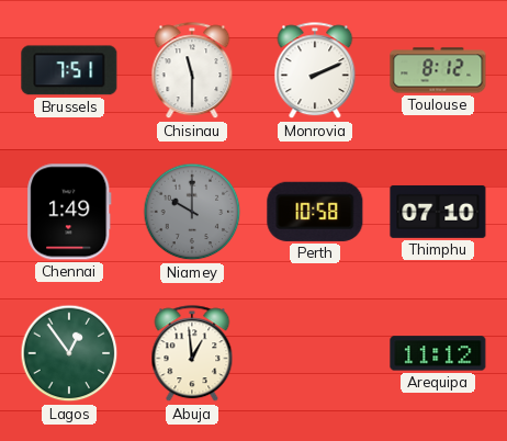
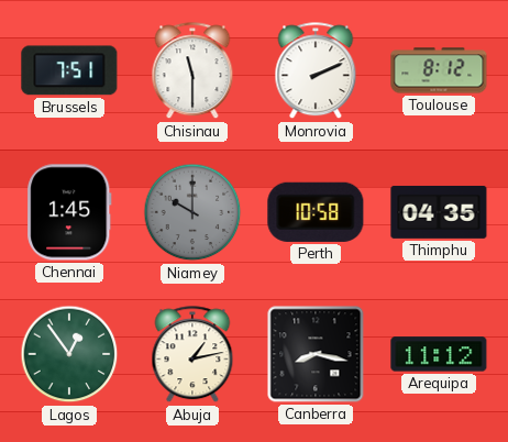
Chennai: 1:49 -> 1:45
Thimphu: 07:10 -> 04:35
Abuja: 12:59 -> 1:13
Canberra: none -> 8:17
